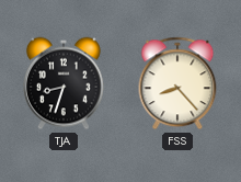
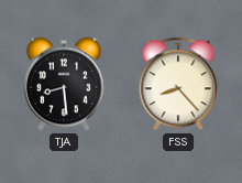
TJA: 8:33 -> 8:29
